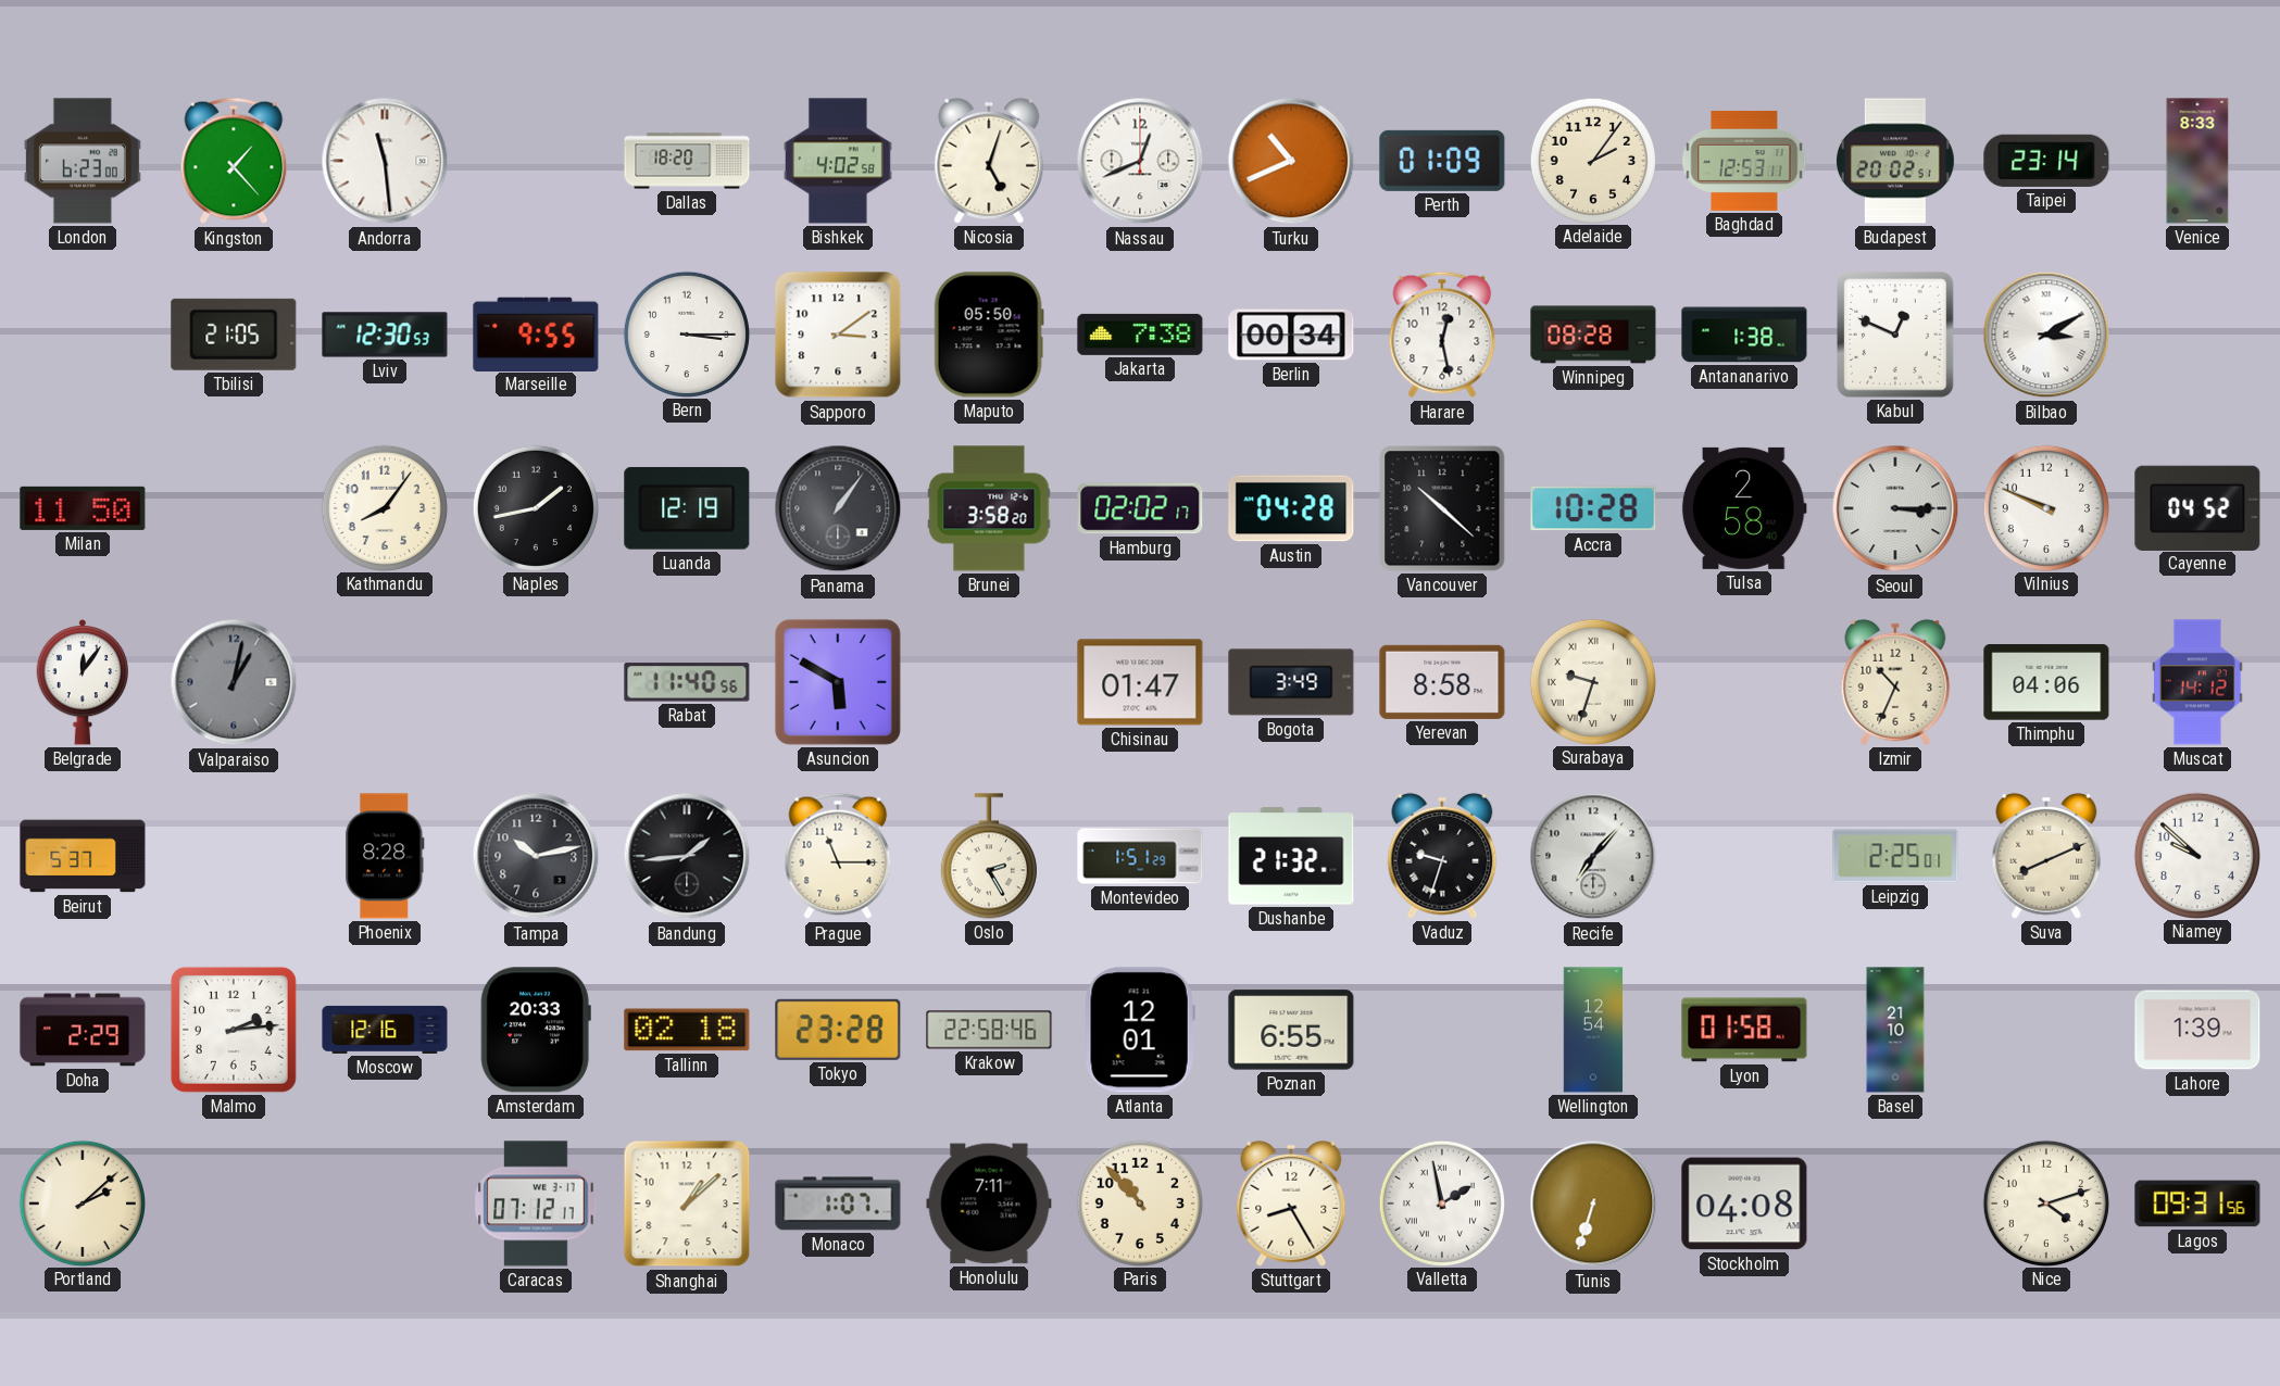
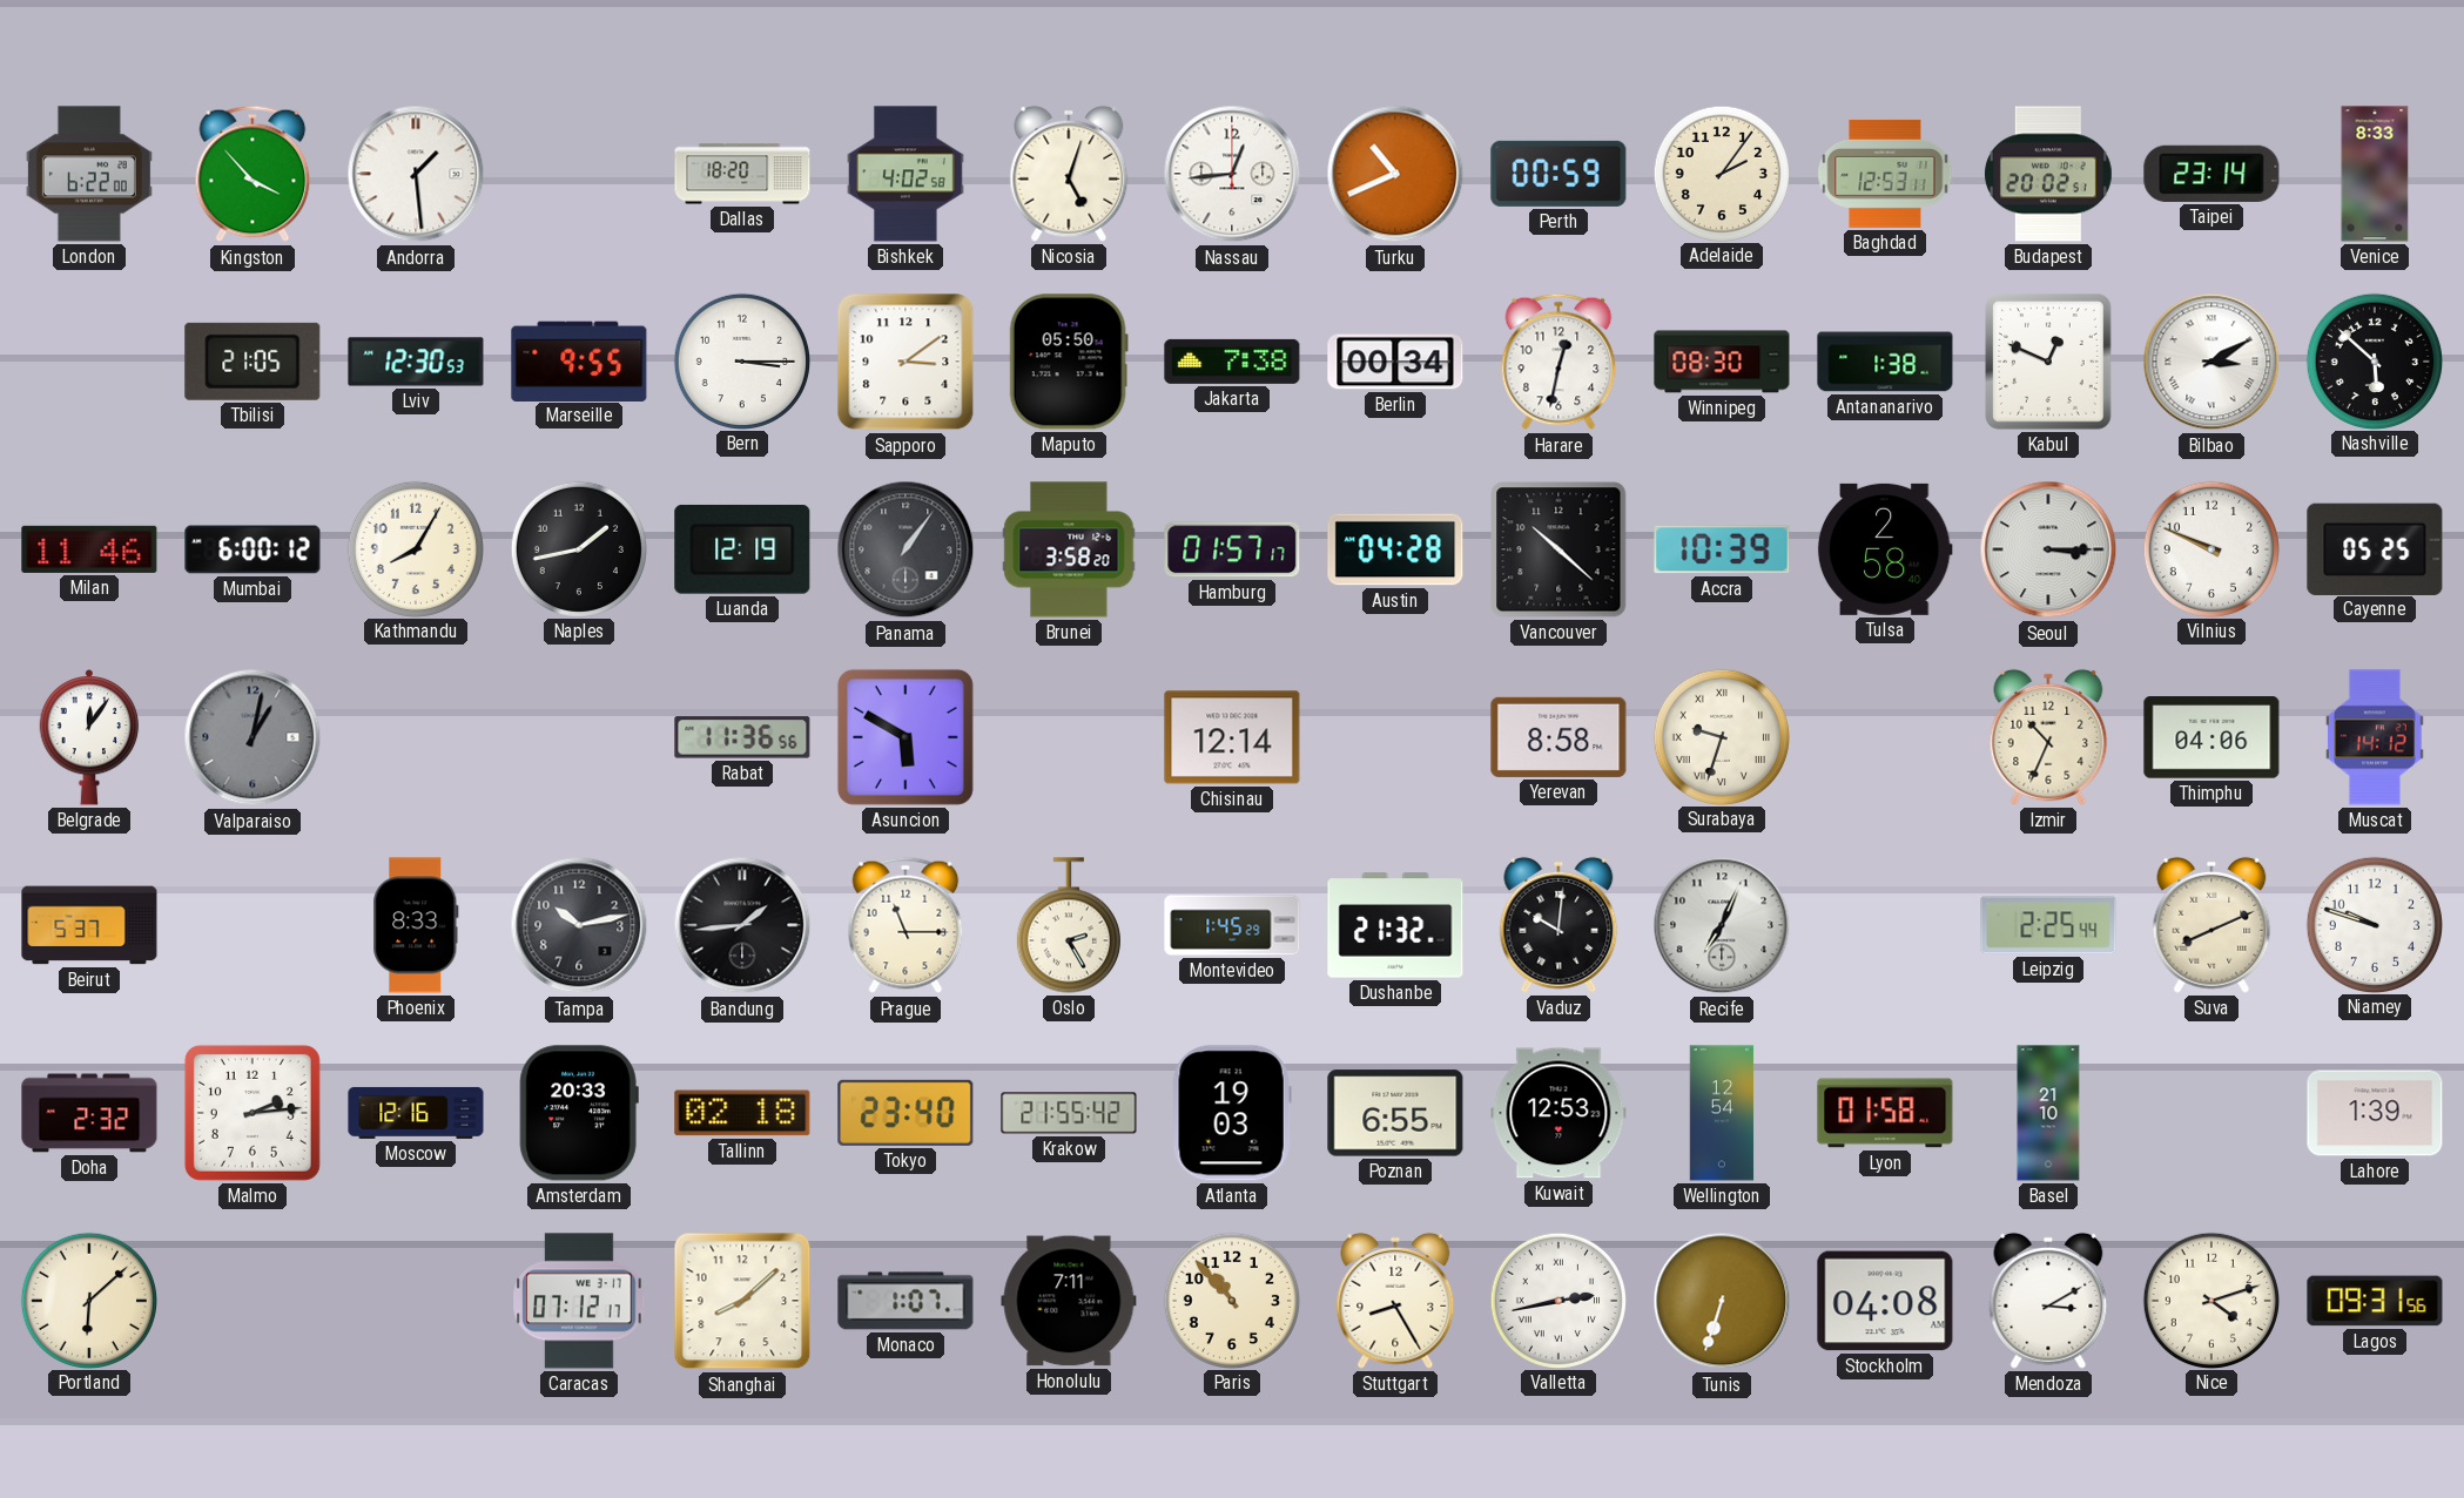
London: 6:23 -> 6:22
Kingston: 1:23 -> 3:53
Andorra: 11:29 -> 1:29
Nassau: 12:41 -> 12:44
Perth: 01:09 -> 00:59
Harare: 12:28 -> 12:32
Winnipeg: 08:28 -> 08:30
Nashville: none -> 5:52
Milan: 11:50 -> 11:46
Mumbai: none -> 6:00
Kathmandu: 8:06 -> 8:05
Hamburg: 02:02 -> 01:57
Accra: 10:28 -> 10:39
Cayenne: 04:52 -> 05:25
Rabat: 11:40 -> 11:36
Chisinau: 01:47 -> 12:14
Bogota: 3:49 -> none
Phoenix: 8:28 -> 8:33
Montevideo: 1:51 -> 1:45
Vaduz: 9:33 -> 10:01
Recife: 7:07 -> 7:04
Leipzig: 2:25:01 -> 2:25:44
Niamey: 9:52 -> 9:48
Doha: 2:29 -> 2:32
Tokyo: 23:28 -> 23:40
Krakow: 22:58 -> 21:55
Atlanta: 12:01 -> 19:03
Kuwait: none -> 12:53
Portland: 2:08 -> 6:08
Shanghai: 1:08 -> 8:08
Valletta: 1:58 -> 2:43
Mendoza: none -> 3:10
